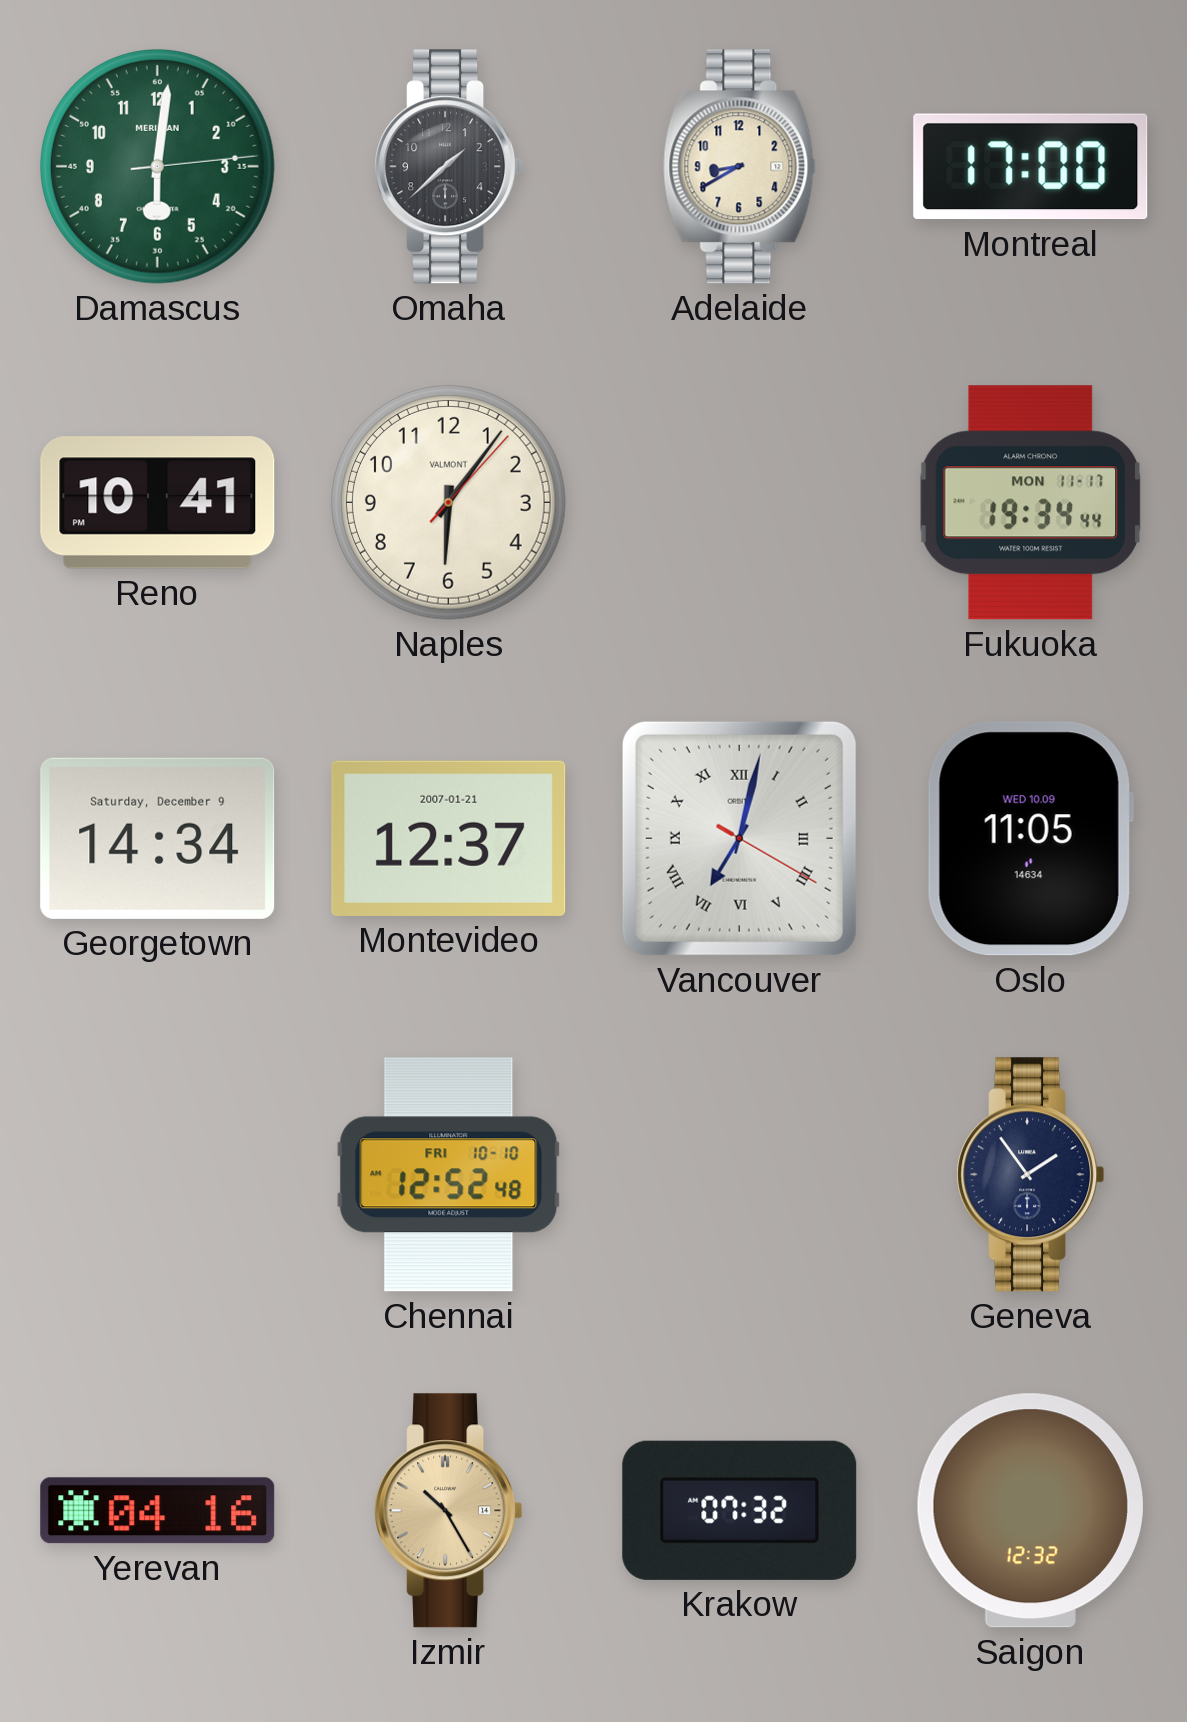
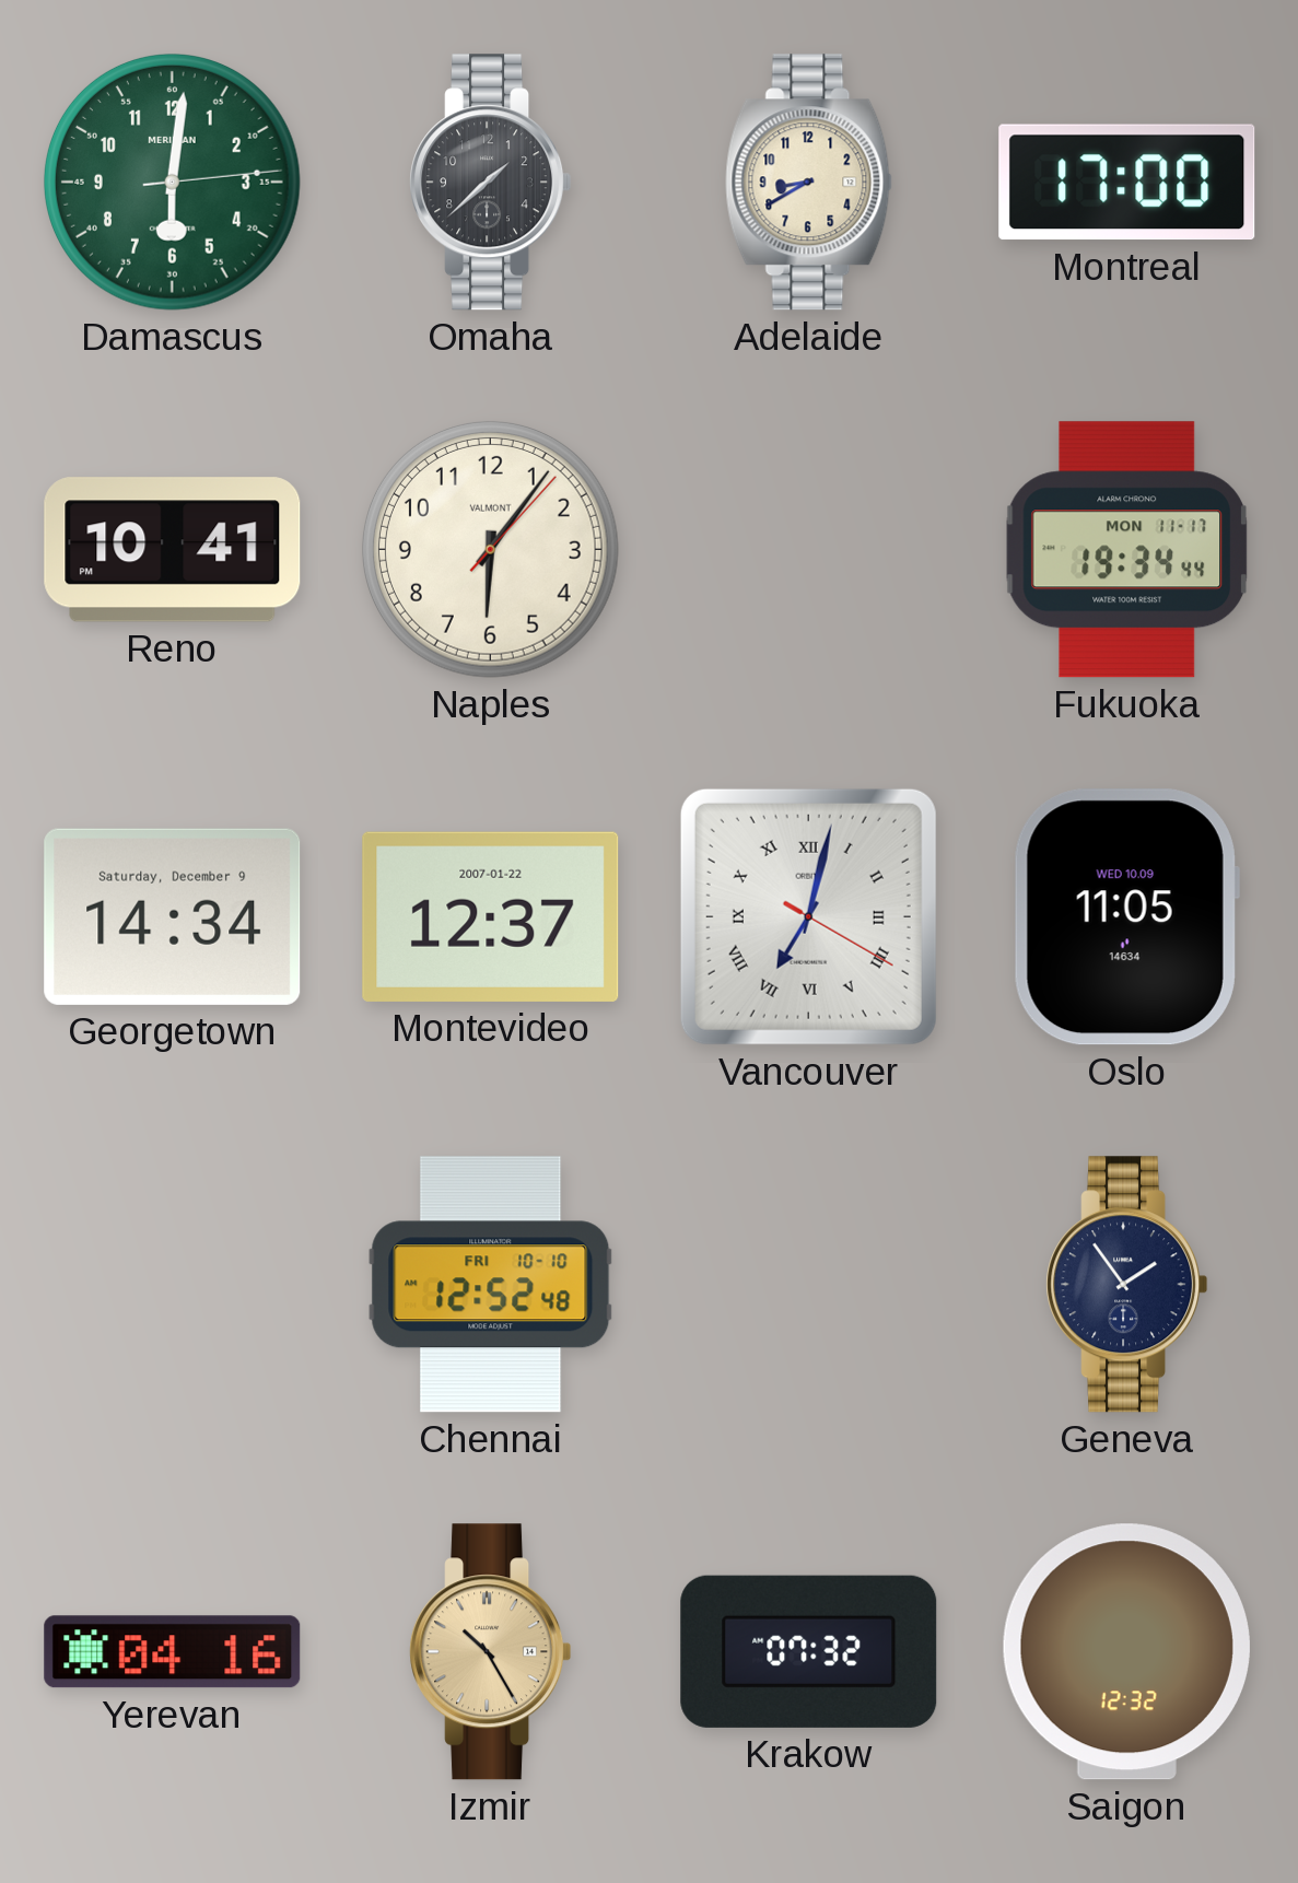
Montevideo date: 2007-01-21 -> 2007-01-22
